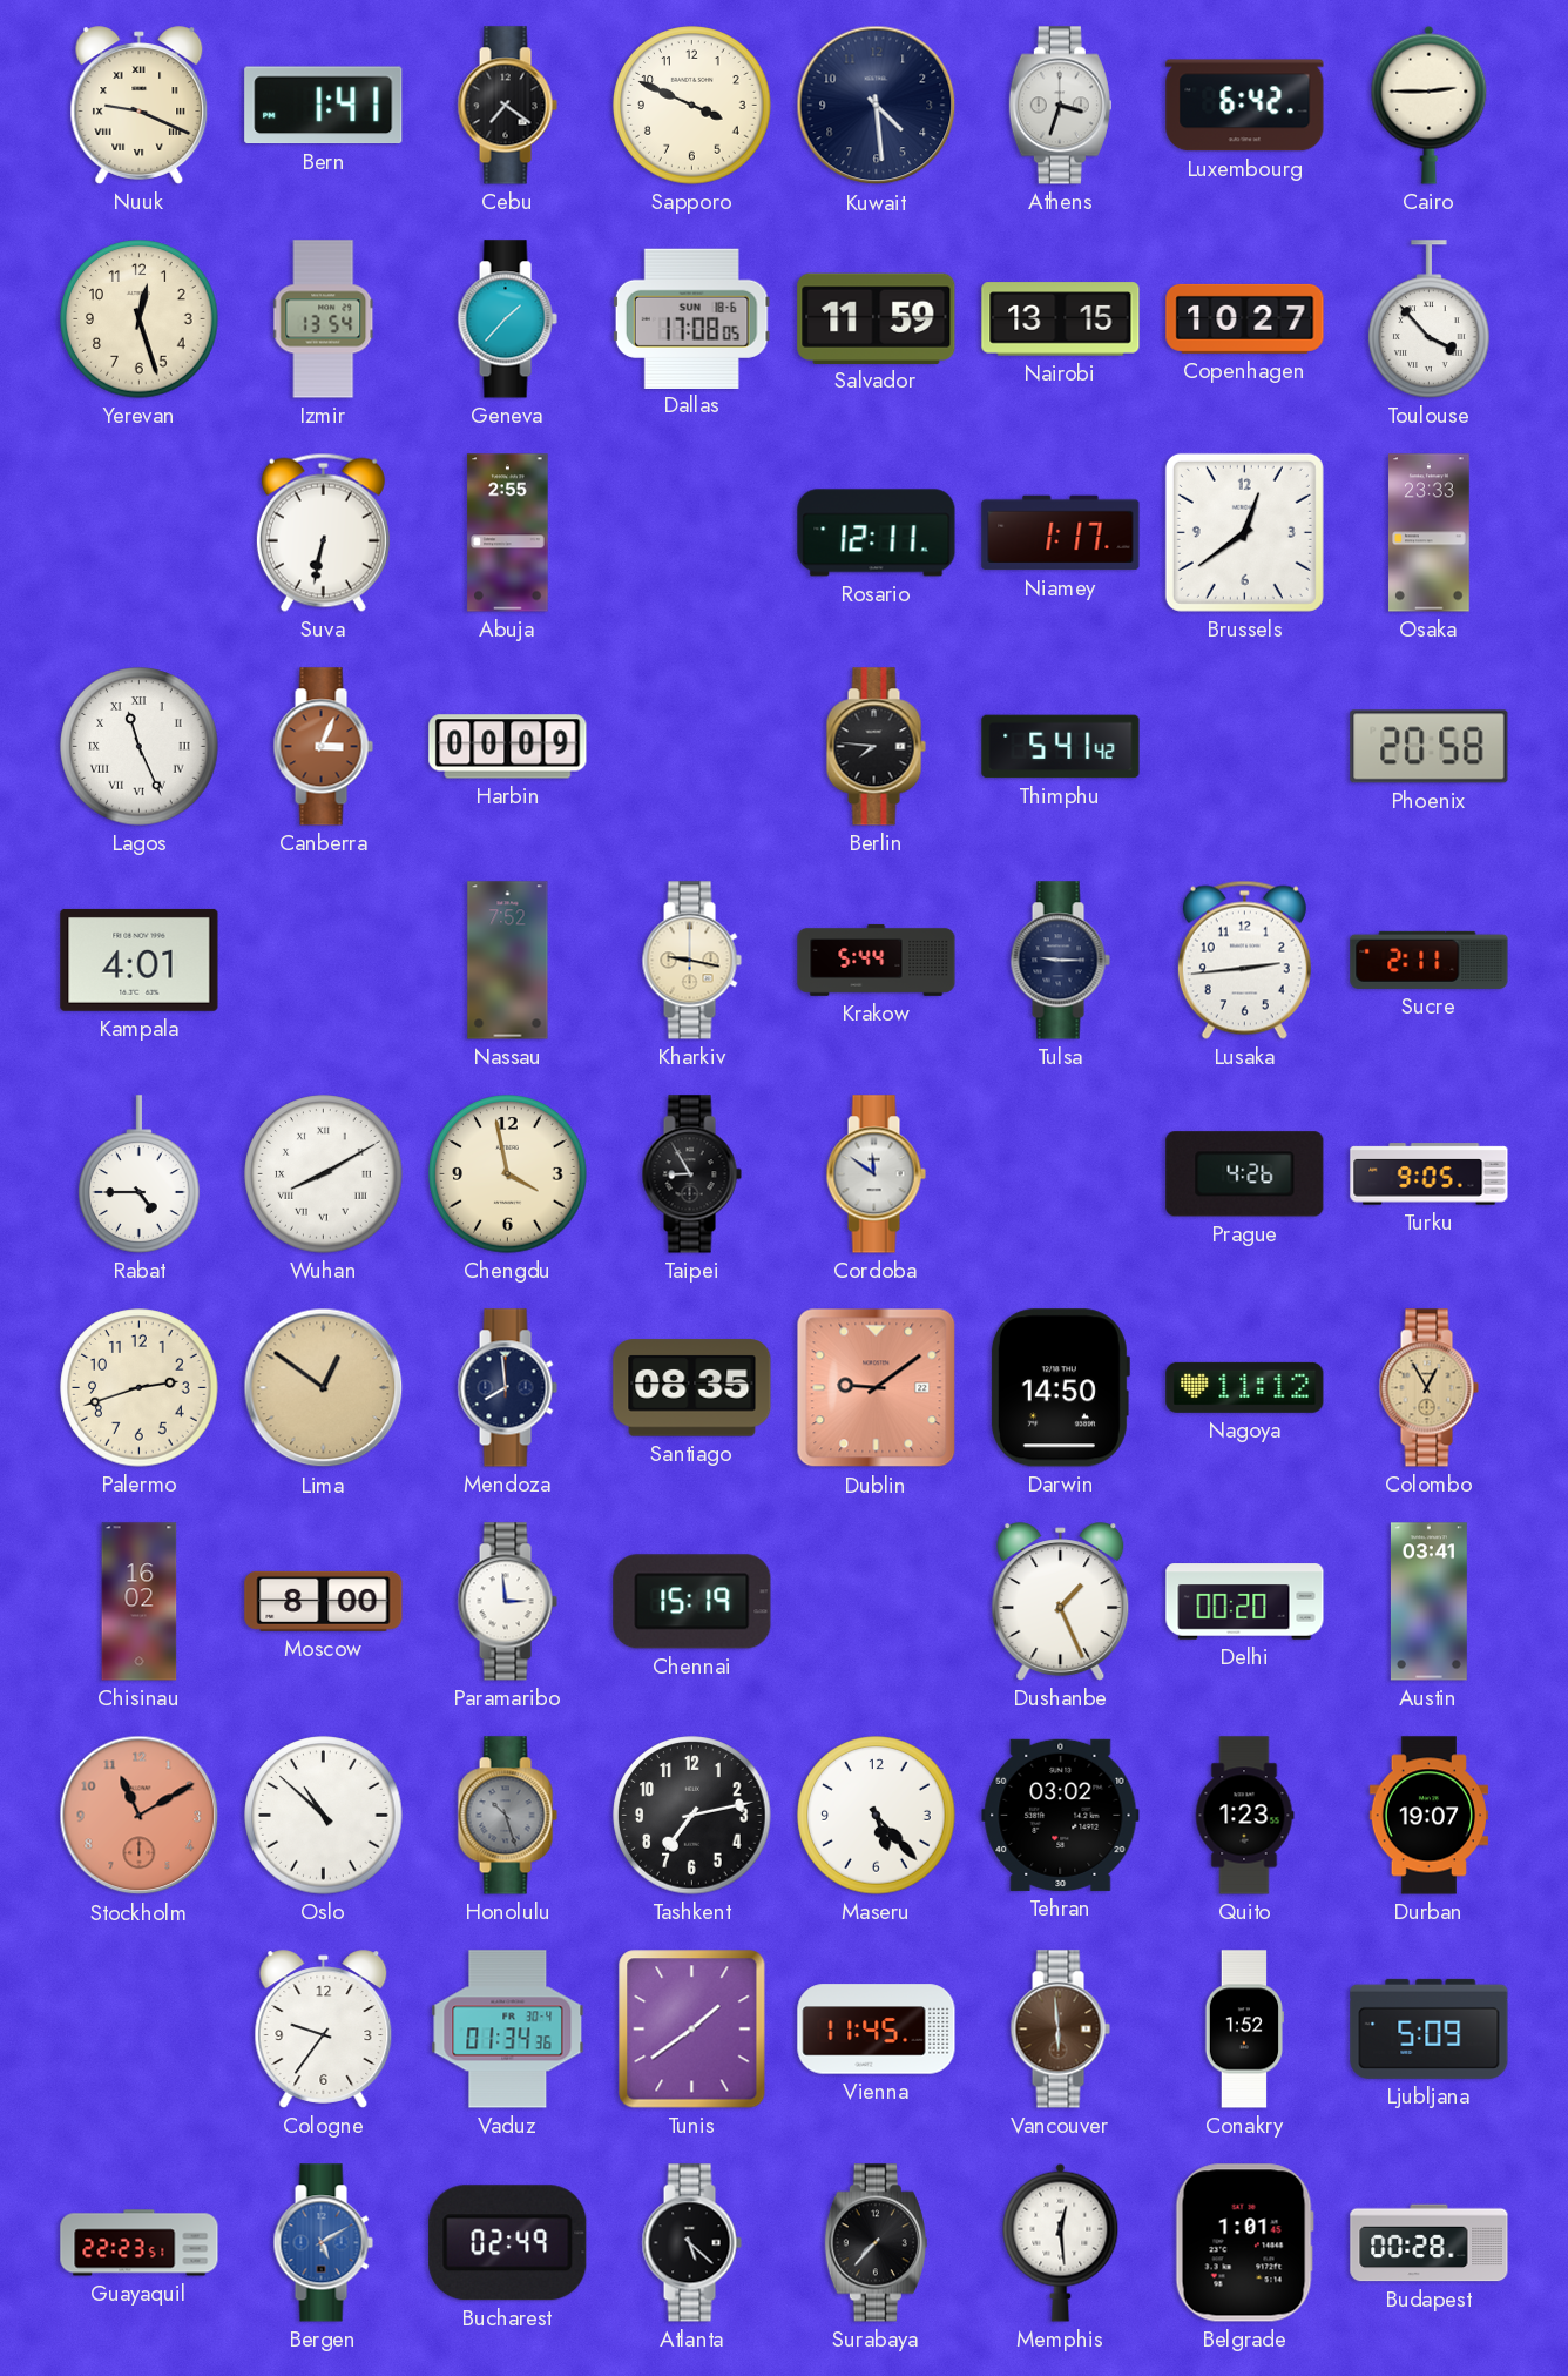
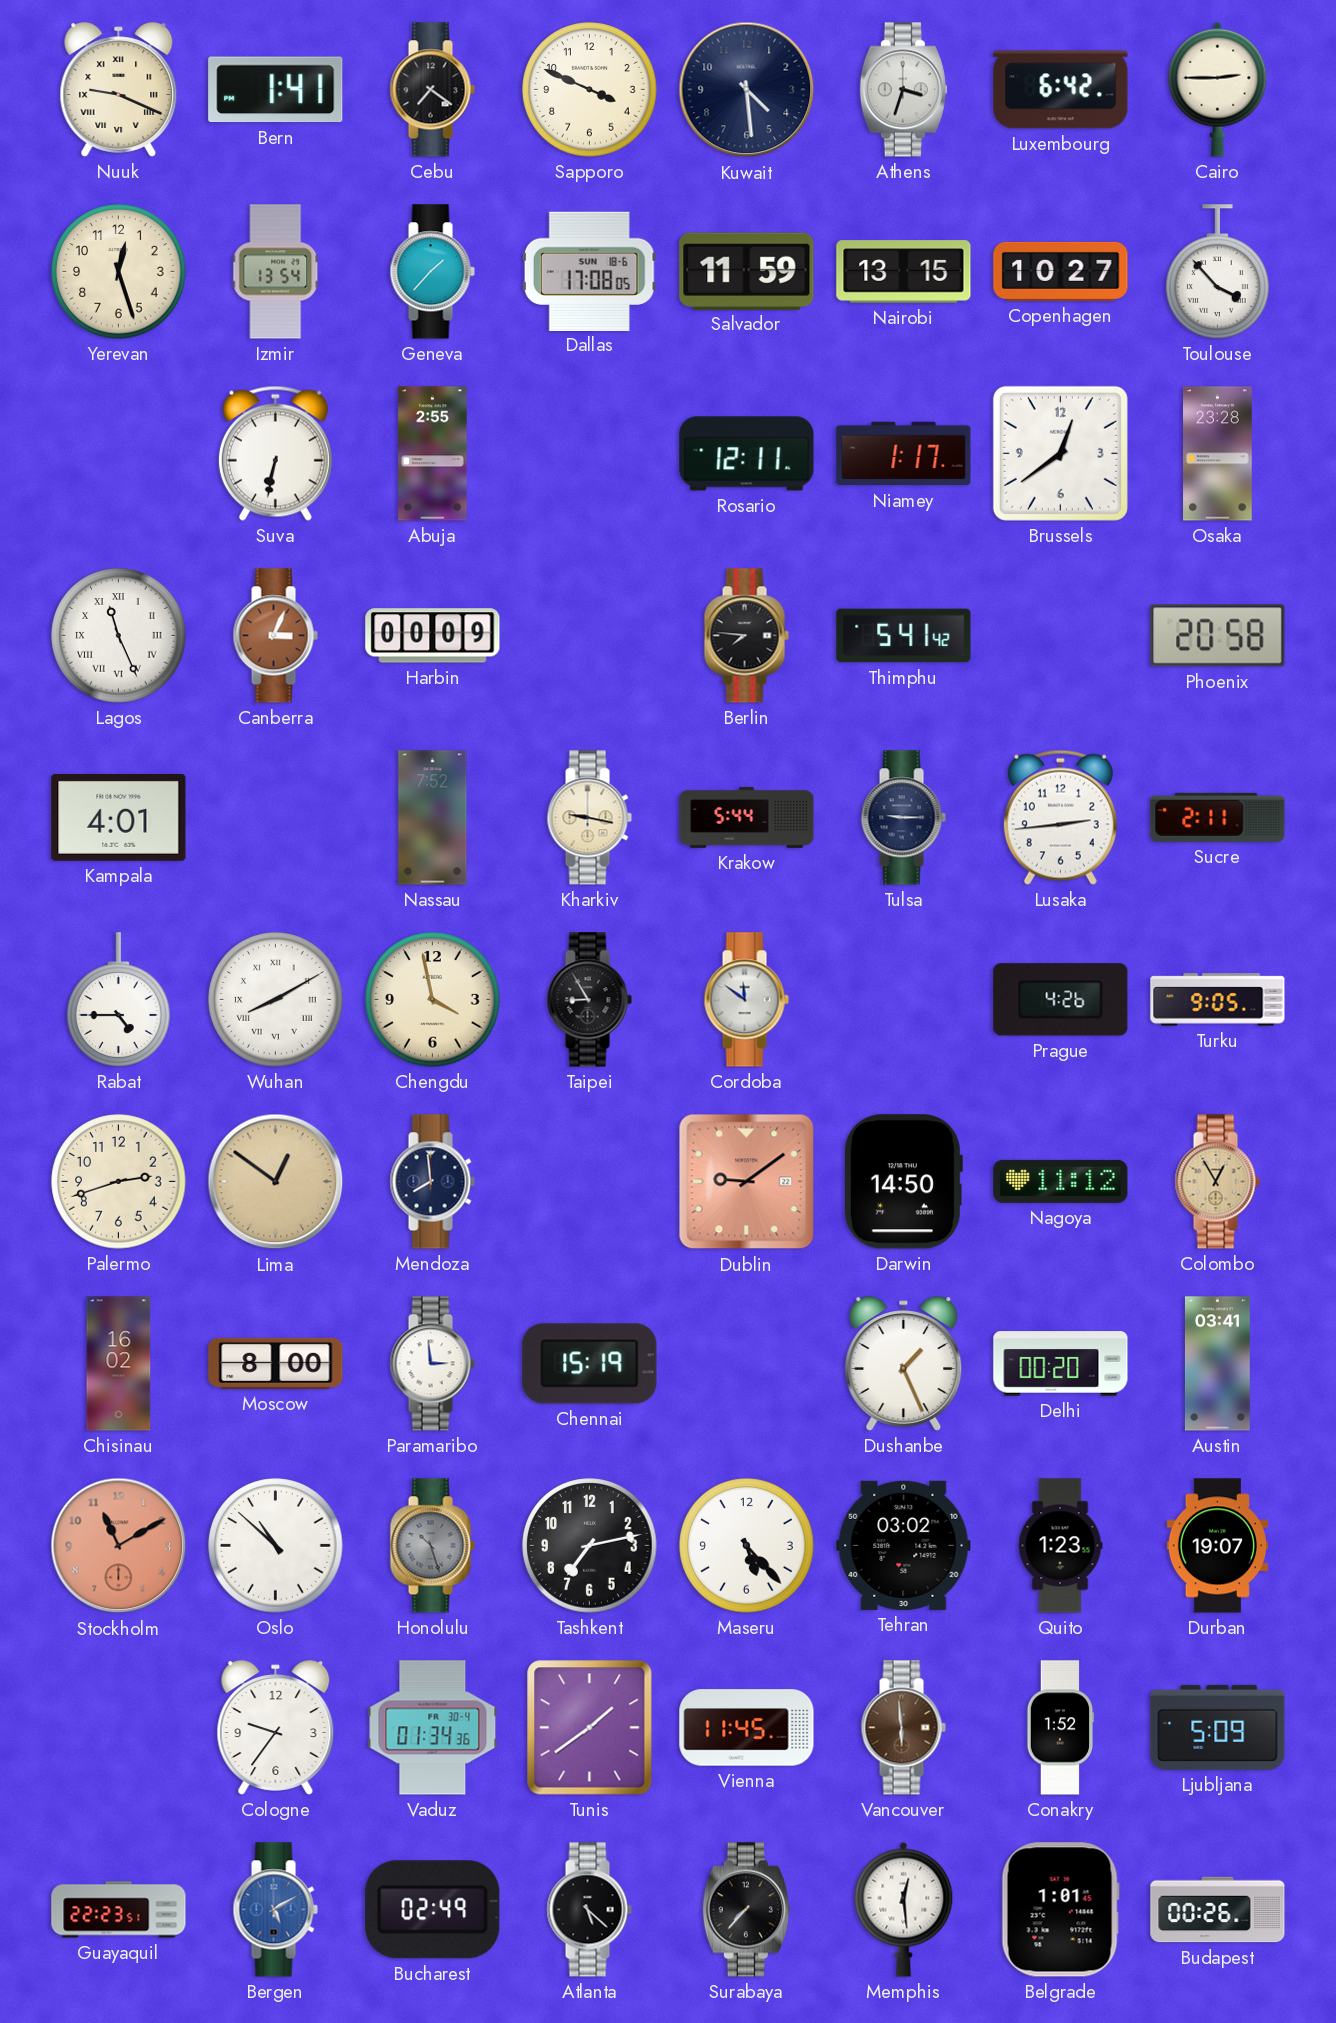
Osaka: 23:33 -> 23:28
Santiago: 08:35 -> none
Budapest: 00:28 -> 00:26
